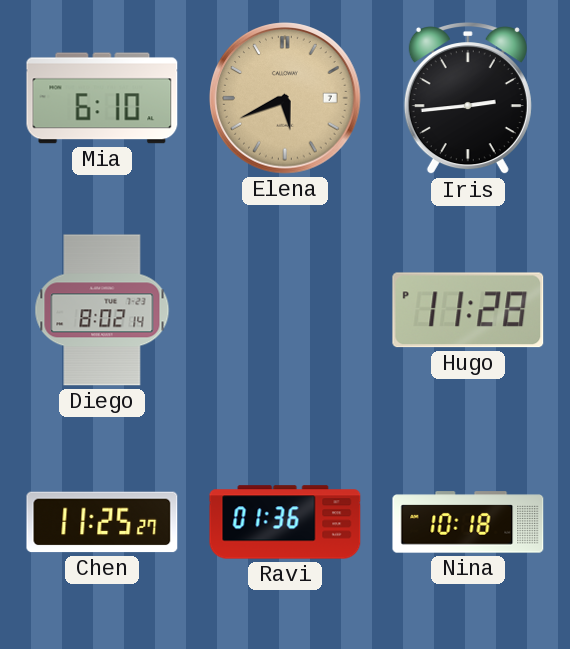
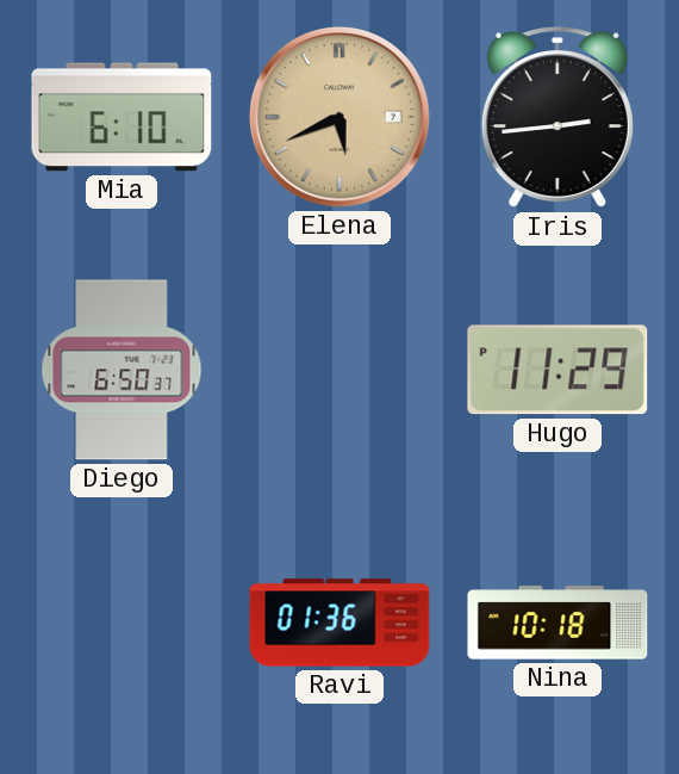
Diego: 8:02 -> 6:50
Hugo: 11:28 -> 11:29
Chen: 11:25 -> none
